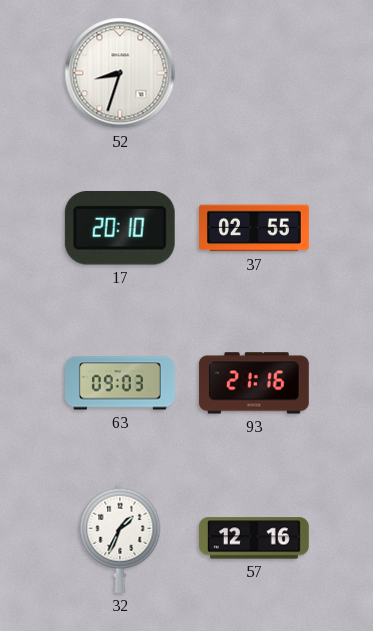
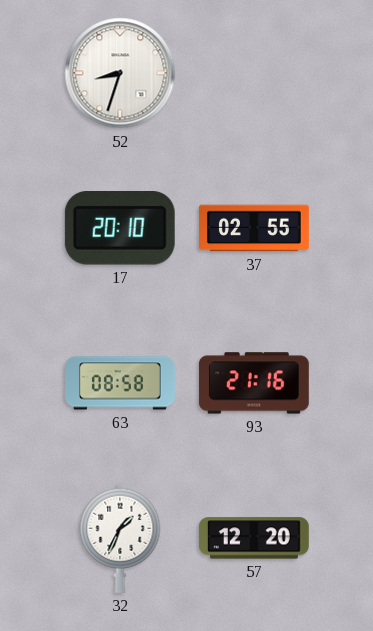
63: 09:03 -> 08:58
57: 12:16 -> 12:20
